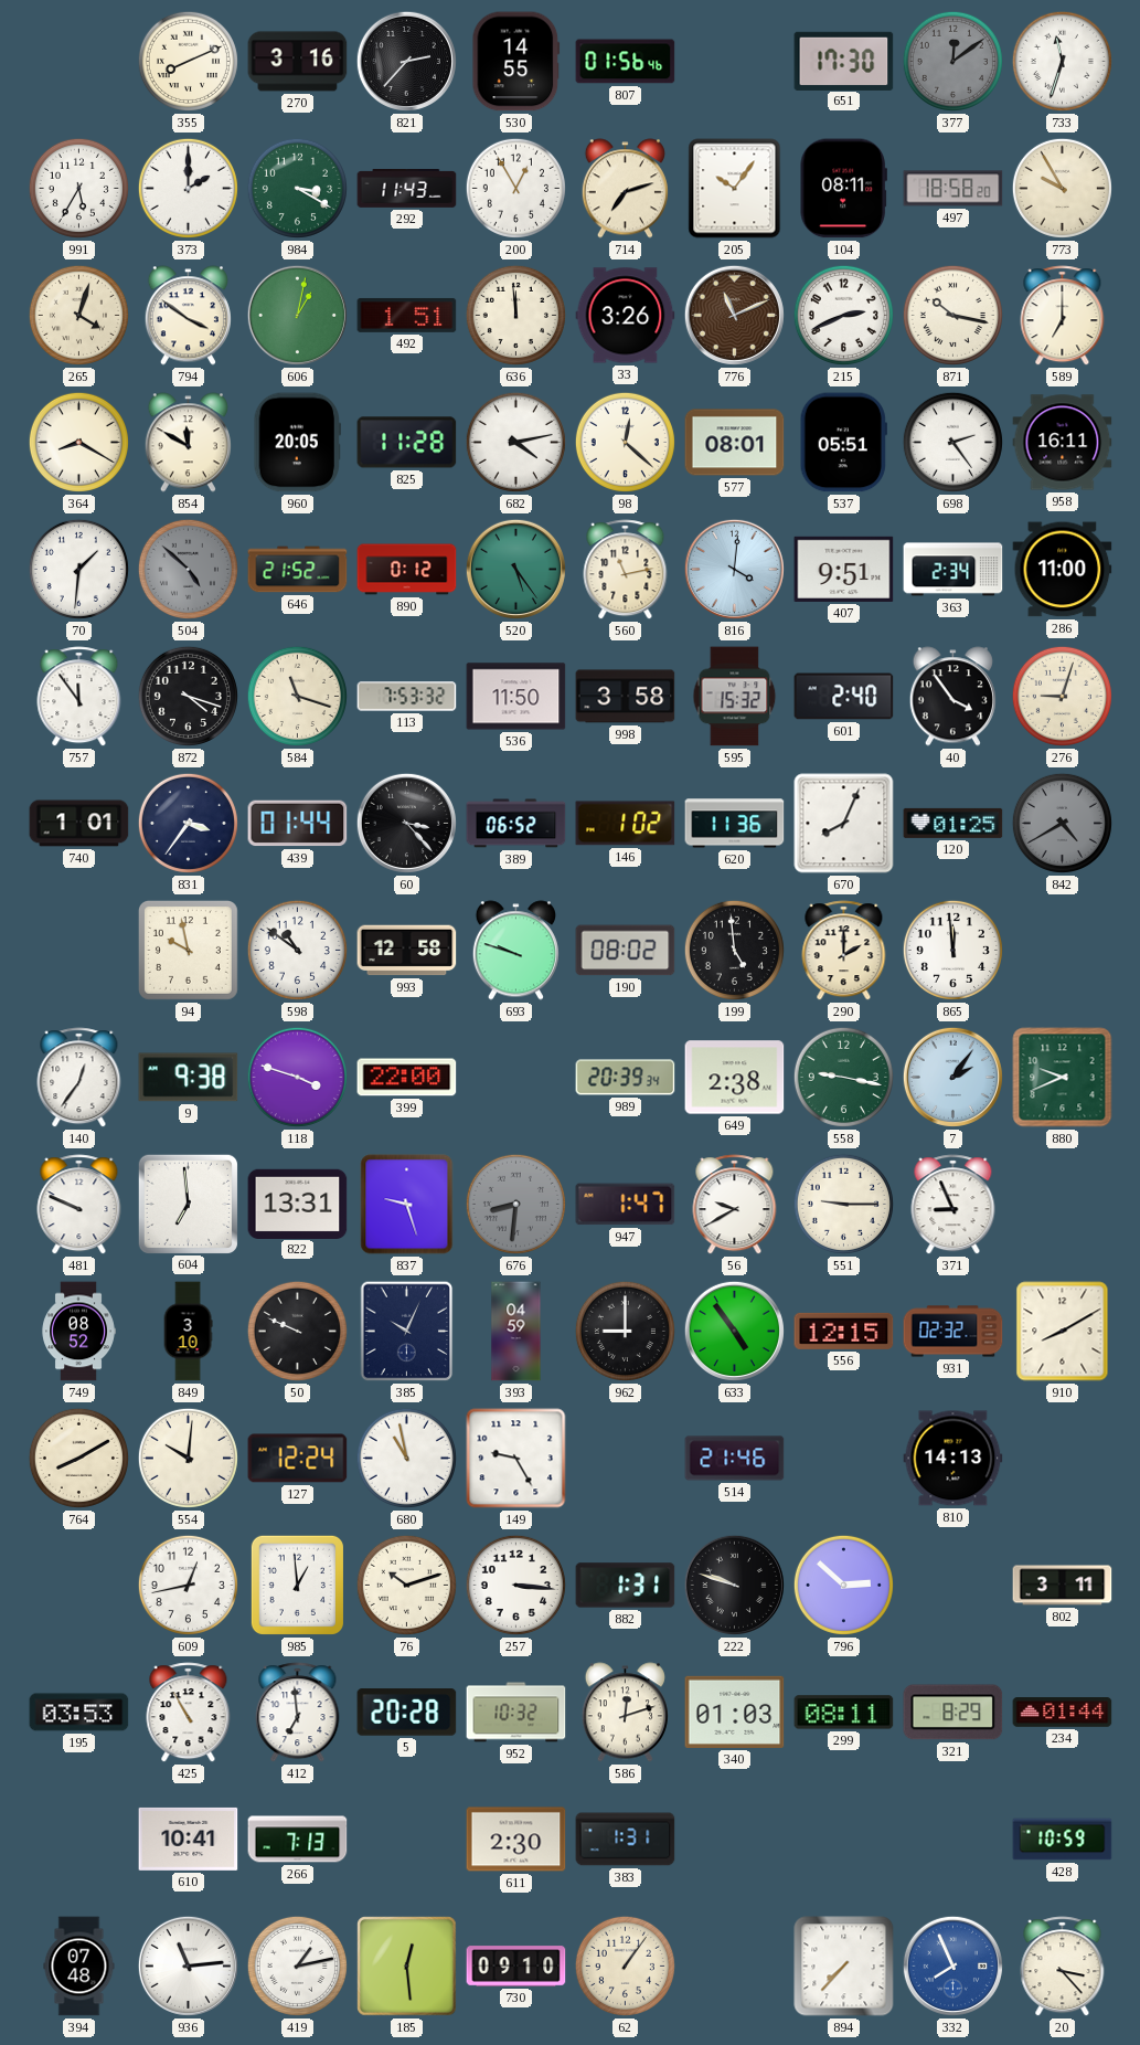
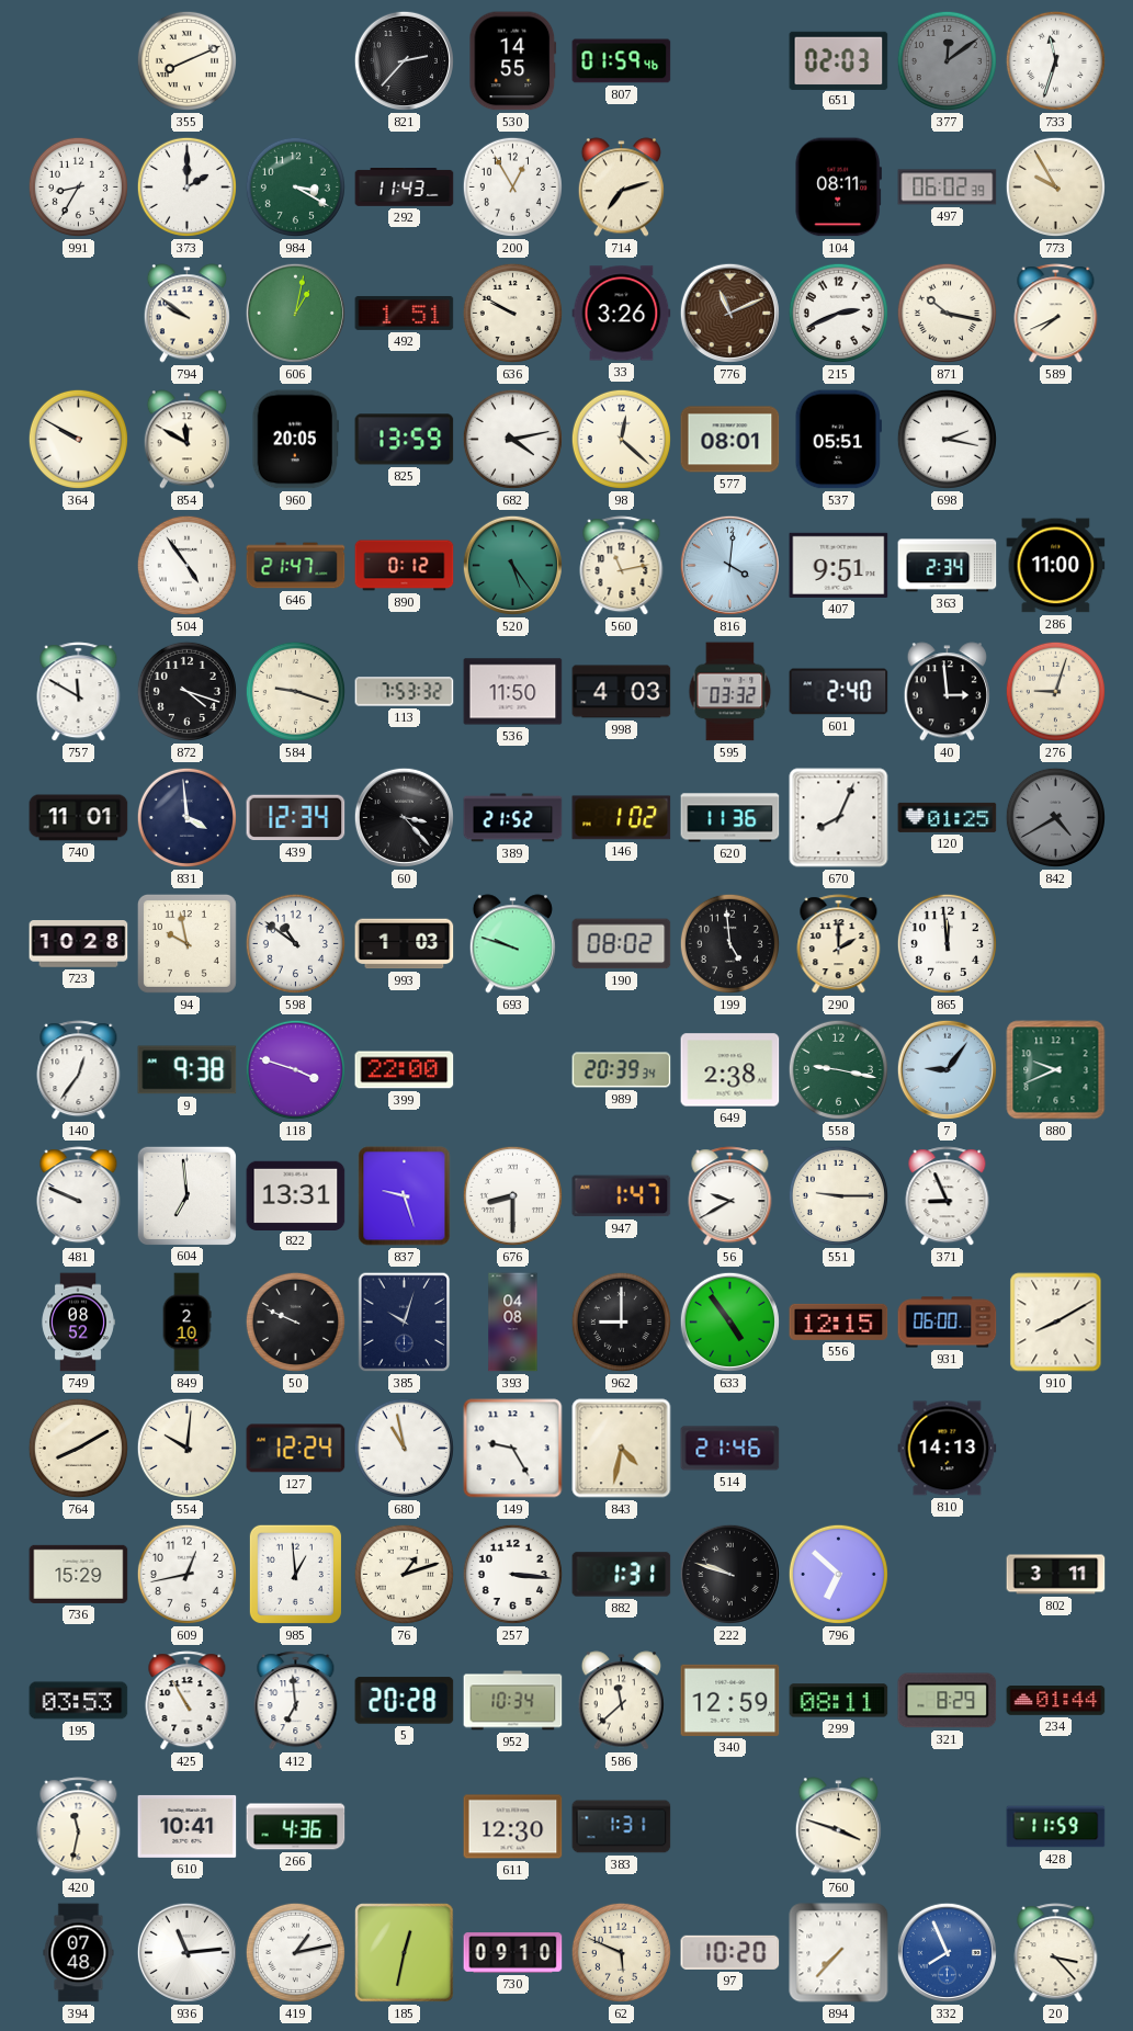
270: 3:16 -> none
807: 01:56 -> 01:59
651: 17:30 -> 02:03
991: 5:35 -> 8:35
205: 10:06 -> none
497: 18:58 -> 06:02
265: 4:03 -> none
794: 3:51 -> 9:51
636: 11:59 -> 9:50
589: 7:00 -> 7:41
364: 8:20 -> 9:50
825: 11:28 -> 13:59
698: 2:24 -> 2:17
958: 16:11 -> none
70: 1:31 -> none
504: 4:52 -> 4:54
504 dial: grey -> white
646: 21:52 -> 21:47
757: 11:54 -> 11:50
584: 11:18 -> 9:18
998: 3:58 -> 4:03
595: 15:32 -> 03:32
40: 3:54 -> 2:59
740: 1:01 -> 11:01
831: 3:36 -> 3:59
439: 01:44 -> 12:34
389: 06:52 -> 21:52
723: none -> 10:28
993: 12:58 -> 1:03
7: 2:06 -> 9:06
676: 8:31 -> 8:30
676 dial: grey -> white
849: 3:10 -> 2:10
385: 10:04 -> 10:03
393: 04:59 -> 04:08
931: 02:32 -> 06:00
843: none -> 4:32
736: none -> 15:29
76: 10:12 -> 1:12
796: 2:52 -> 6:52
952: 10:32 -> 10:34
586: 12:12 -> 11:38
340: 01:03 -> 12:59
420: none -> 11:32
266: 7:13 -> 4:36
611: 2:30 -> 12:30
760: none -> 3:48
428: 10:59 -> 11:59
185: 12:29 -> 12:32
62: 1:06 -> 5:49
97: none -> 10:20
